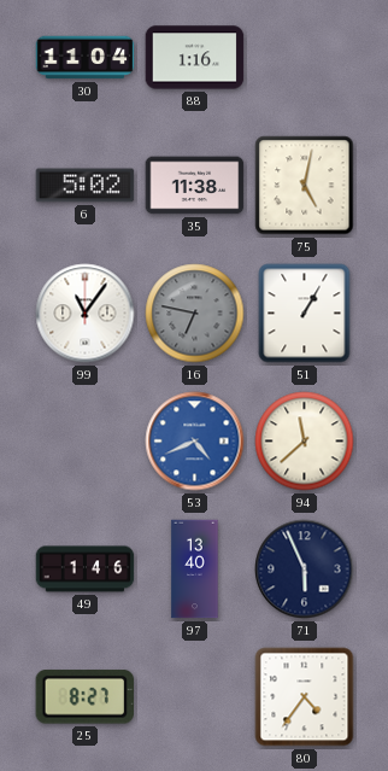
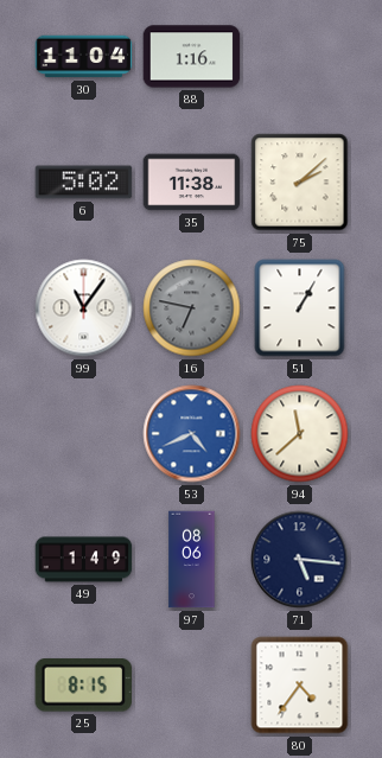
75: 5:02 -> 2:08
49: 1:46 -> 1:49
97: 13:40 -> 08:06
71: 5:56 -> 5:16
25: 8:27 -> 8:15
